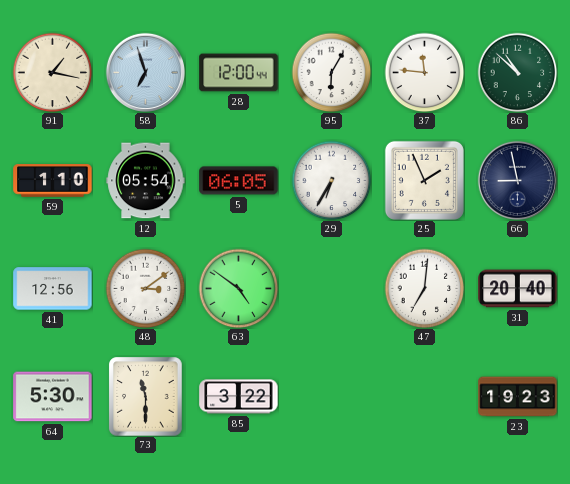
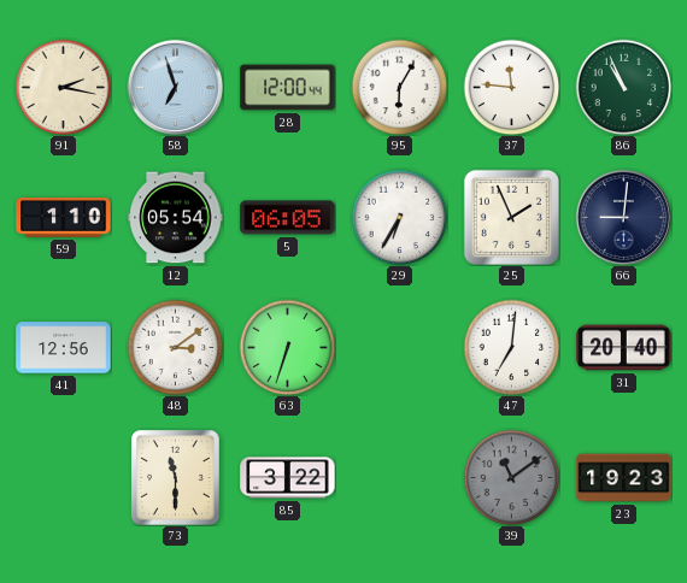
91: 1:17 -> 2:17
86: 10:52 -> 10:56
66: 8:58 -> 9:01
63: 4:51 -> 6:33
64: 5:30 -> none
39: none -> 11:09
